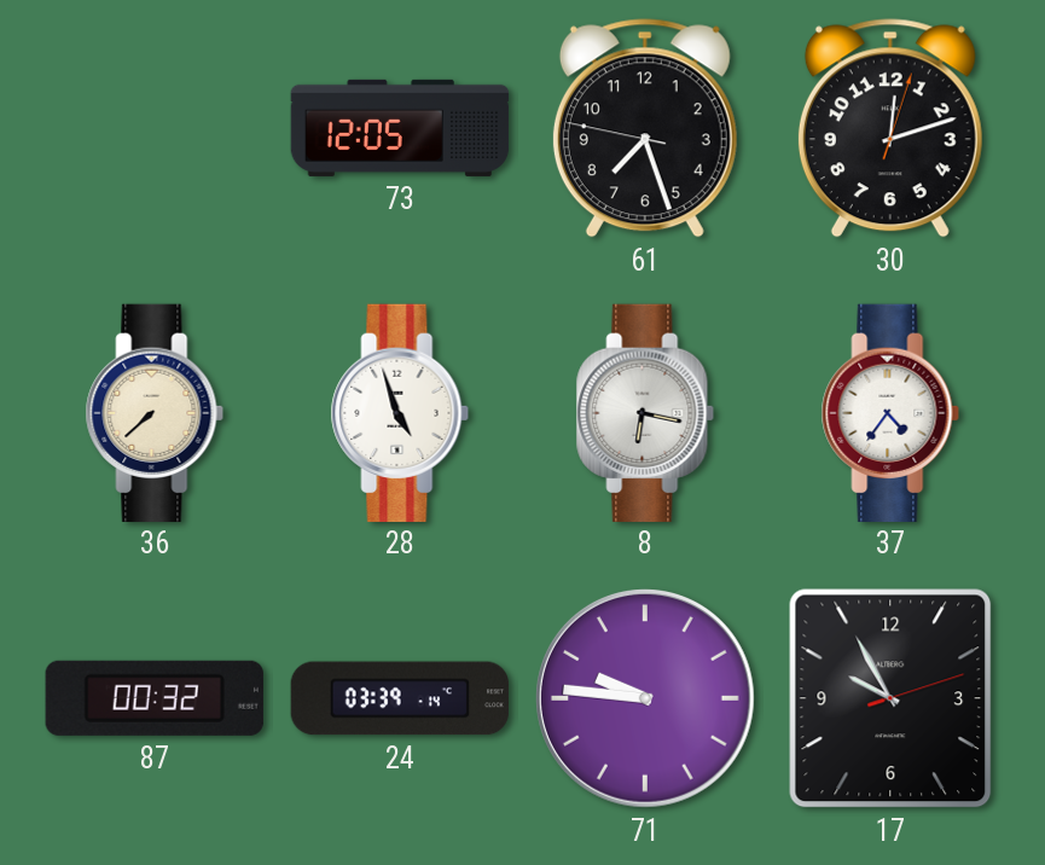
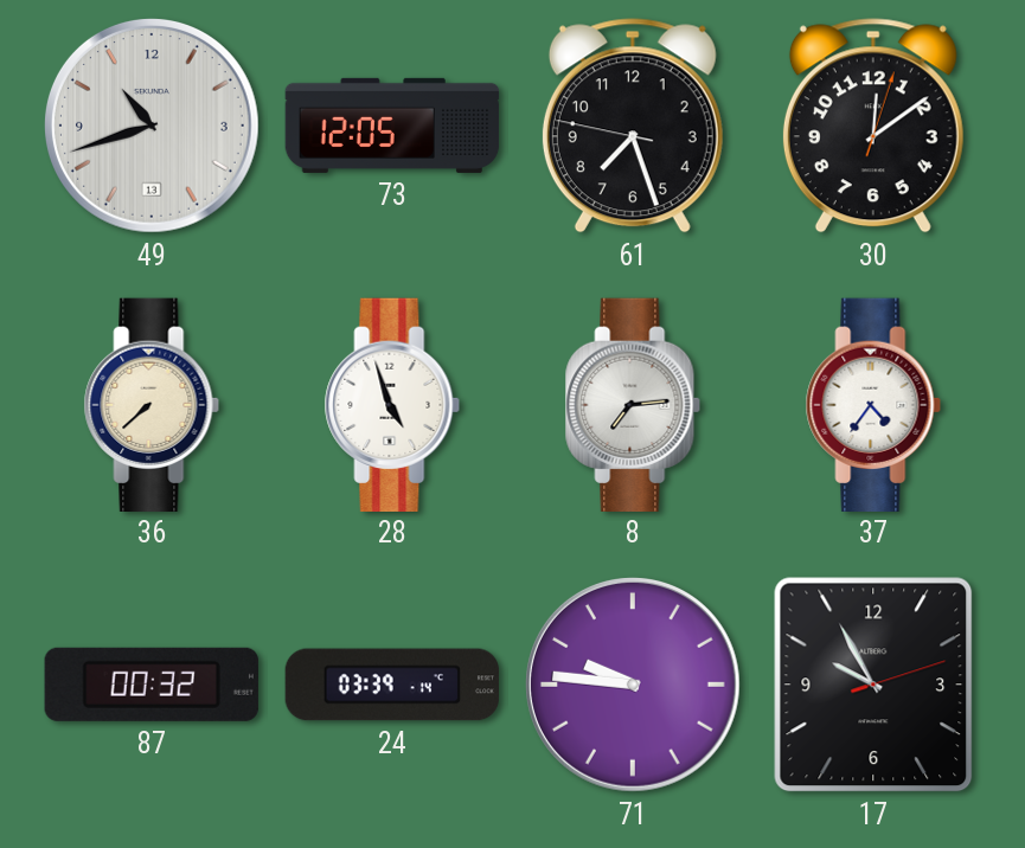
49: none -> 10:42
30: 12:12 -> 12:09
8: 6:17 -> 7:14
